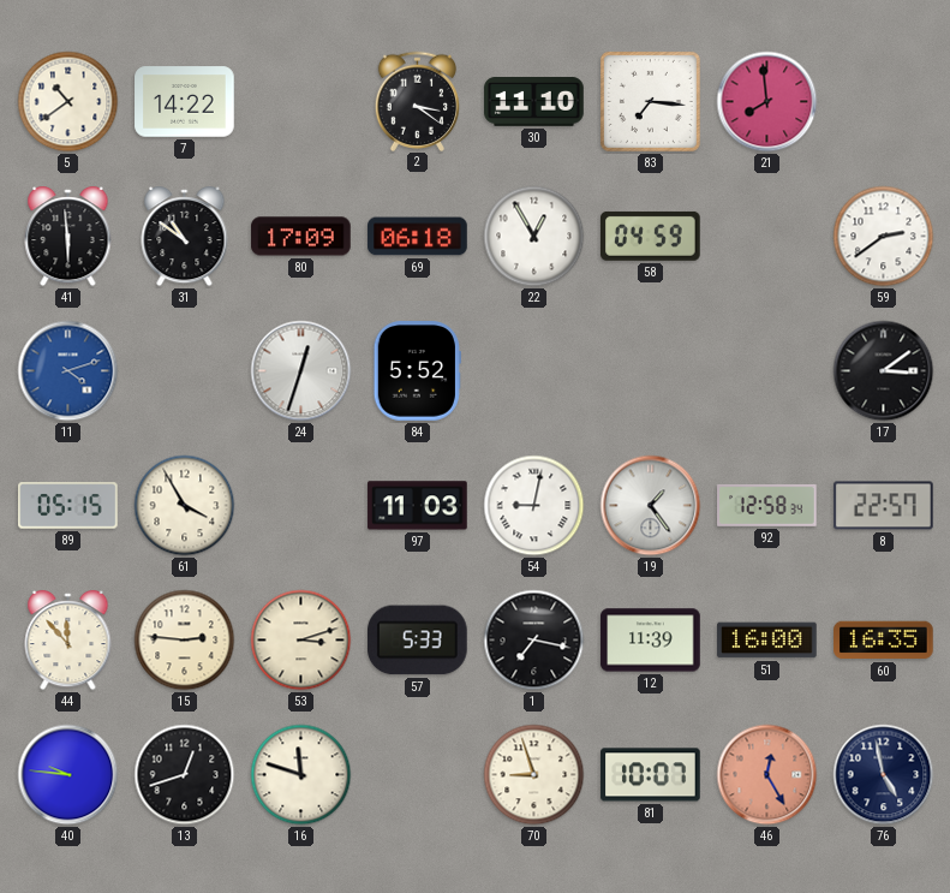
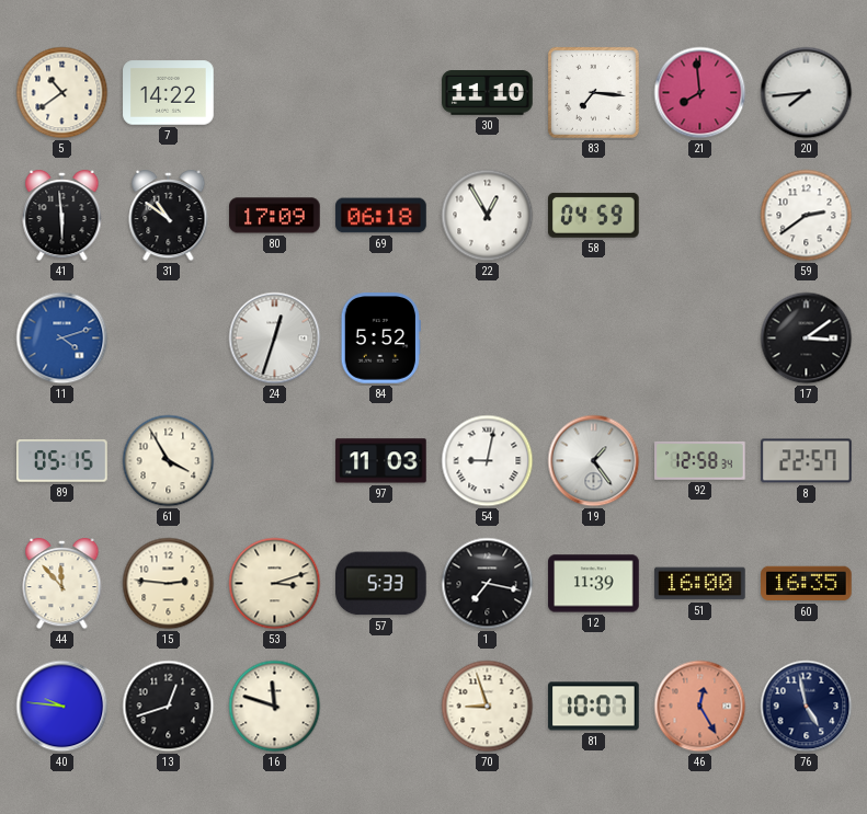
2: 3:21 -> none
20: none -> 7:44
